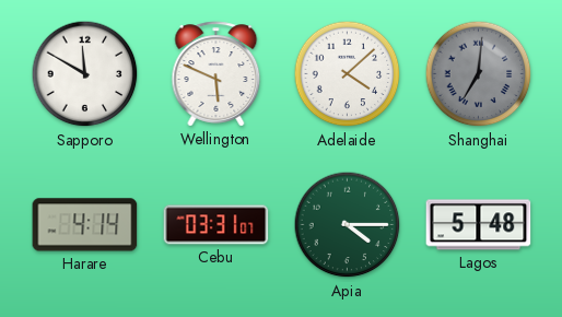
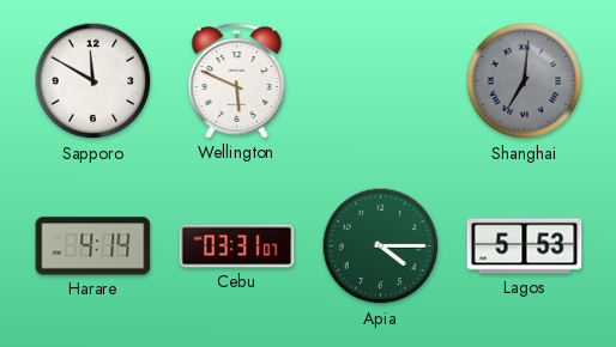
Adelaide: 4:08 -> none
Lagos: 5:48 -> 5:53
